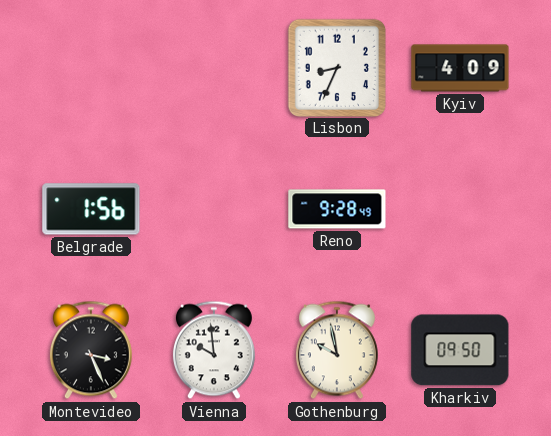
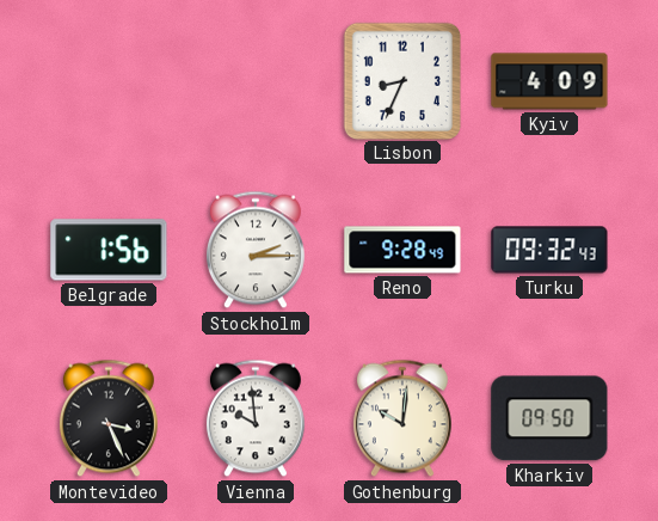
Stockholm: none -> 2:15
Turku: none -> 09:32
Gothenburg: 9:58 -> 10:01
